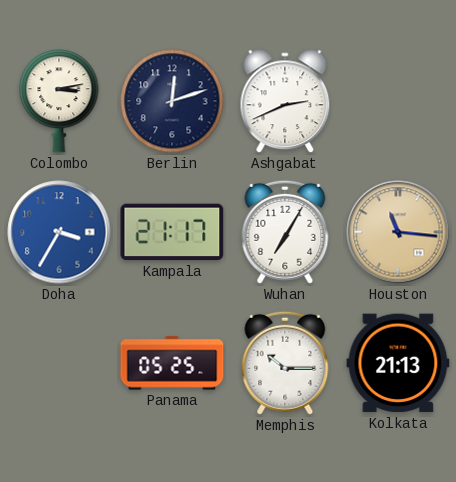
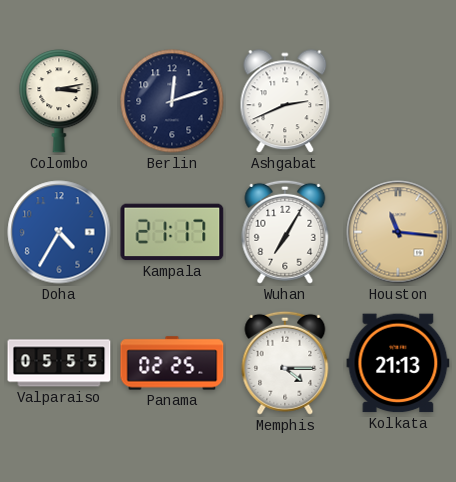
Doha: 3:35 -> 4:35
Valparaiso: none -> 05:55
Panama: 05:25 -> 02:25
Memphis: 10:15 -> 4:15
